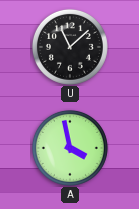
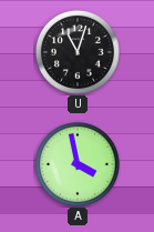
U: 11:08 -> 11:03
